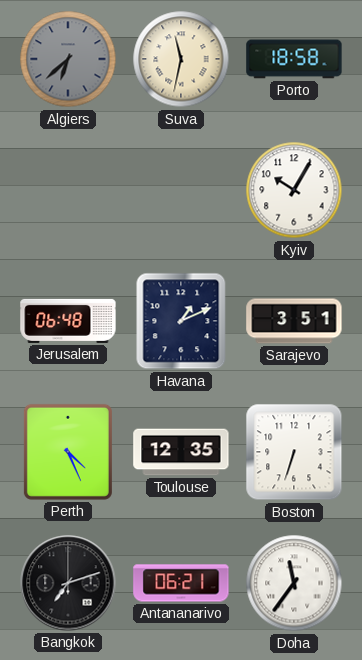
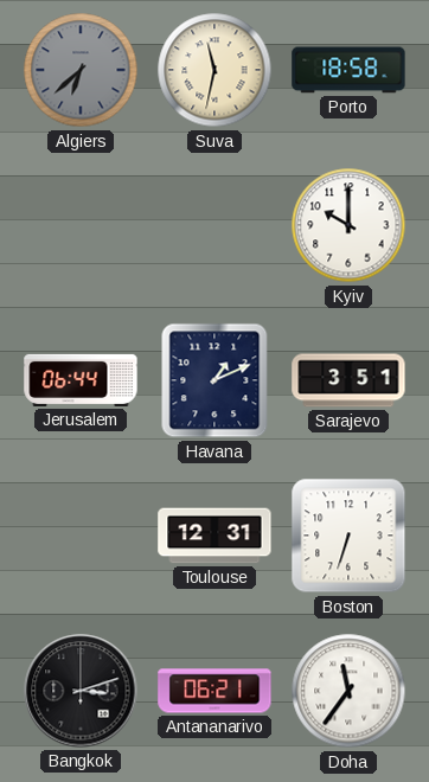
Kyiv: 10:05 -> 10:00
Jerusalem: 06:48 -> 06:44
Perth: 4:26 -> none
Toulouse: 12:35 -> 12:31
Bangkok: 7:12 -> 3:12
